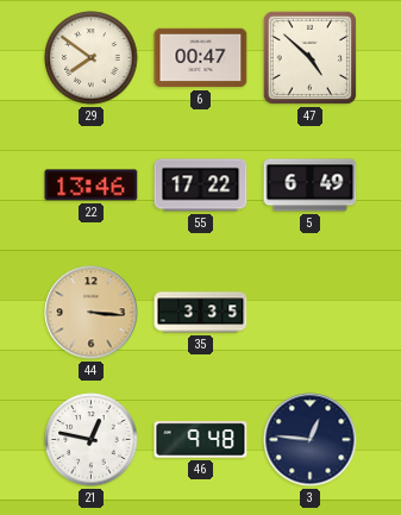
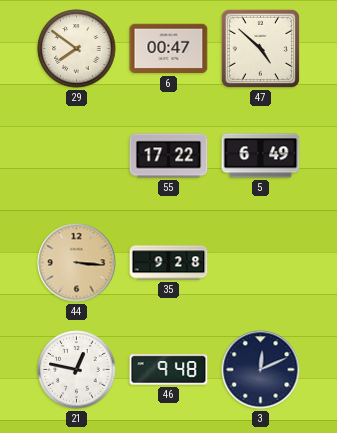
22: 13:46 -> none
35: 3:35 -> 9:28
3: 12:46 -> 12:11
